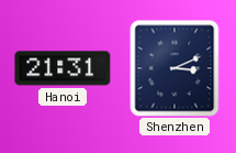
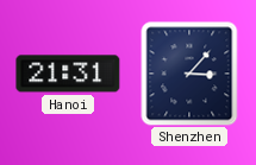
Shenzhen: 3:11 -> 3:07
